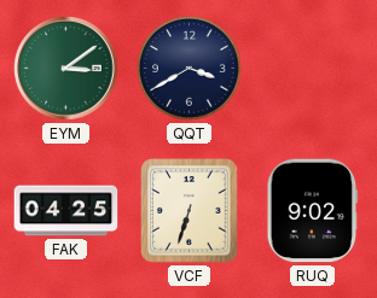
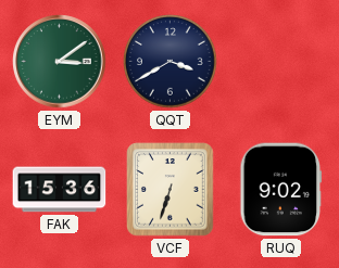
FAK: 04:25 -> 15:36
